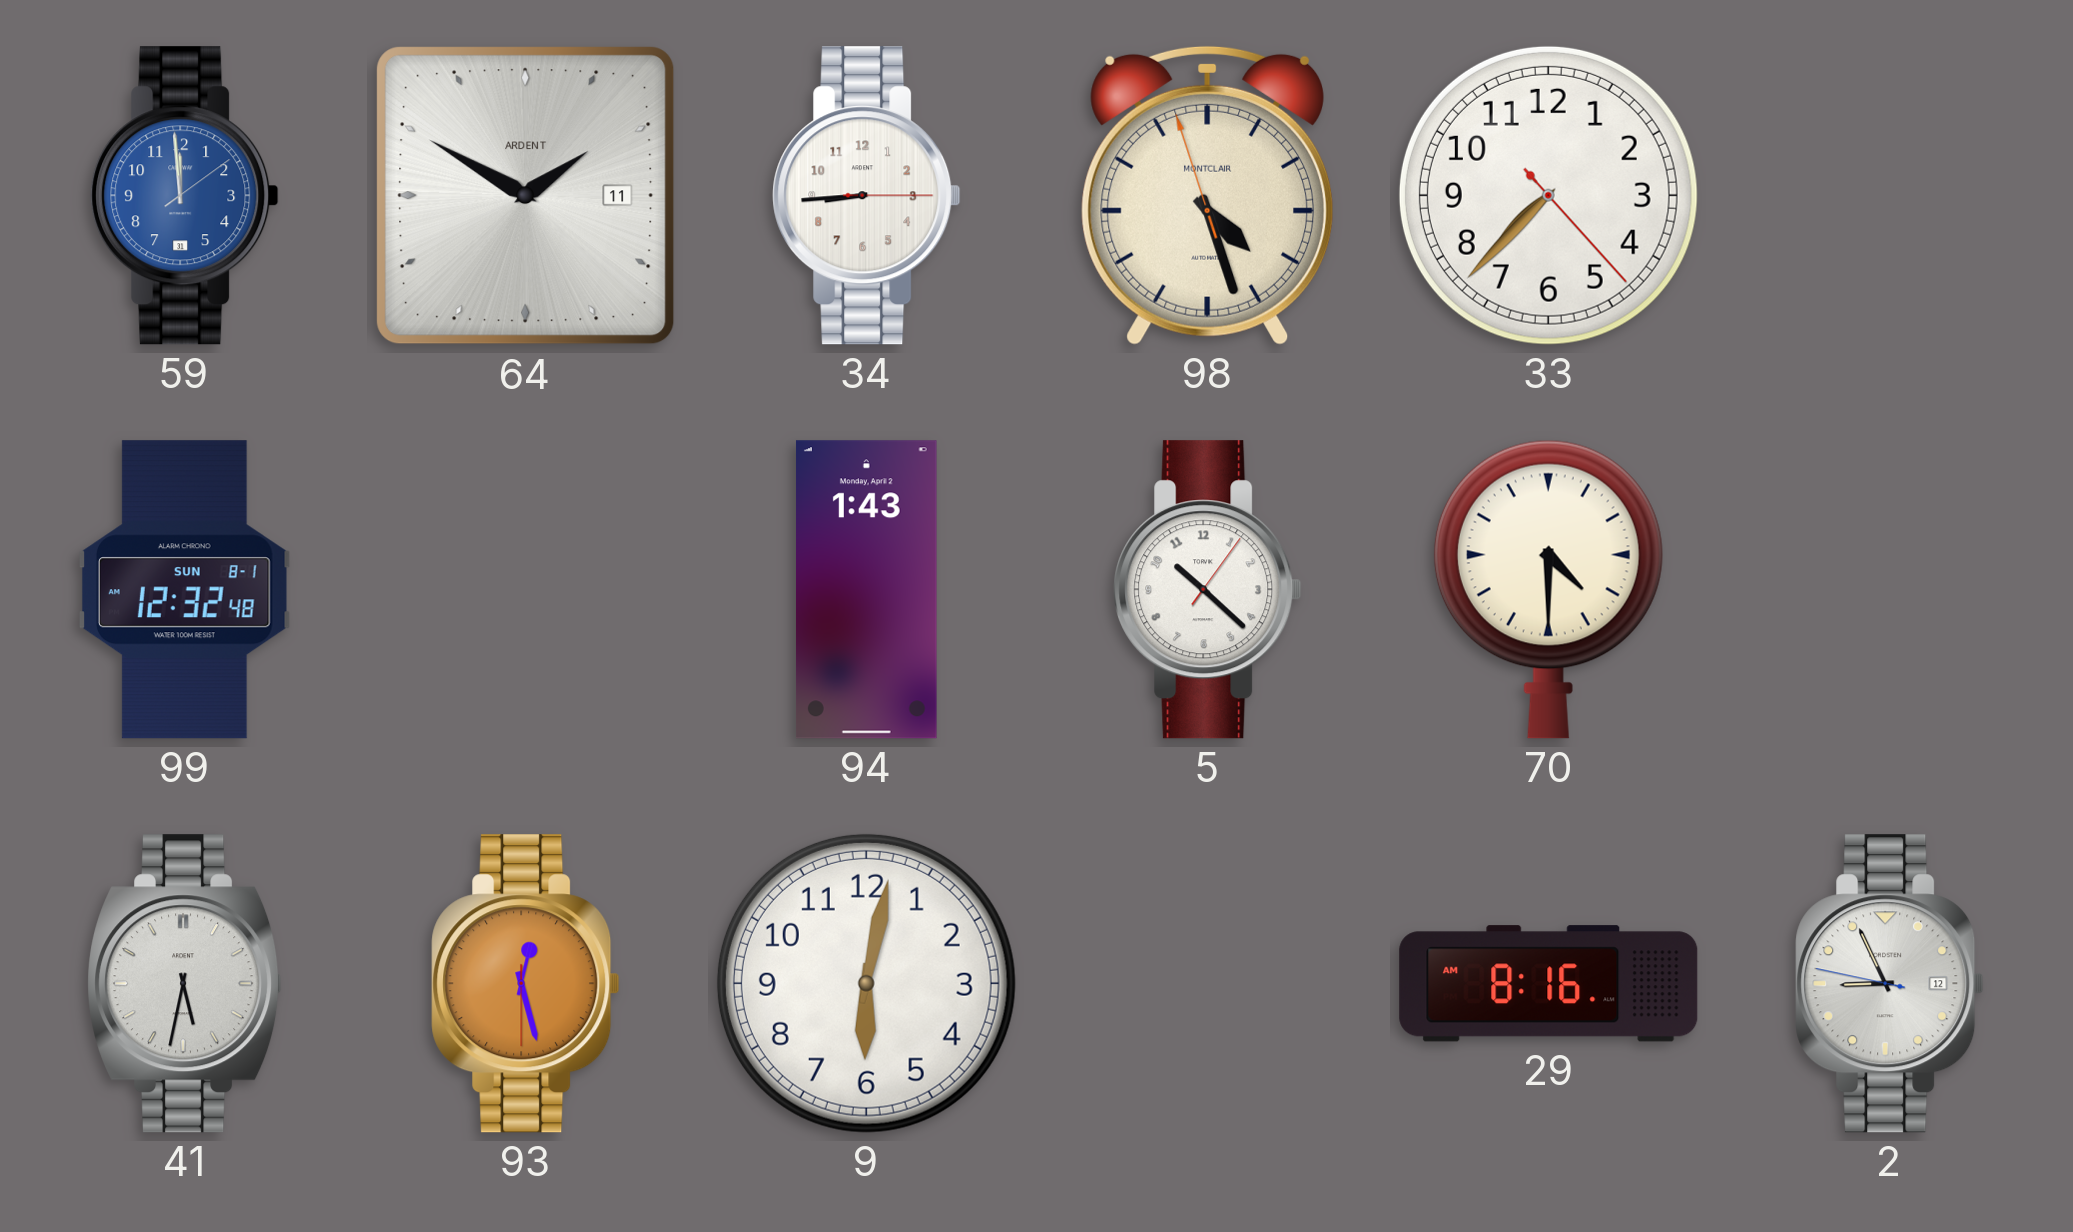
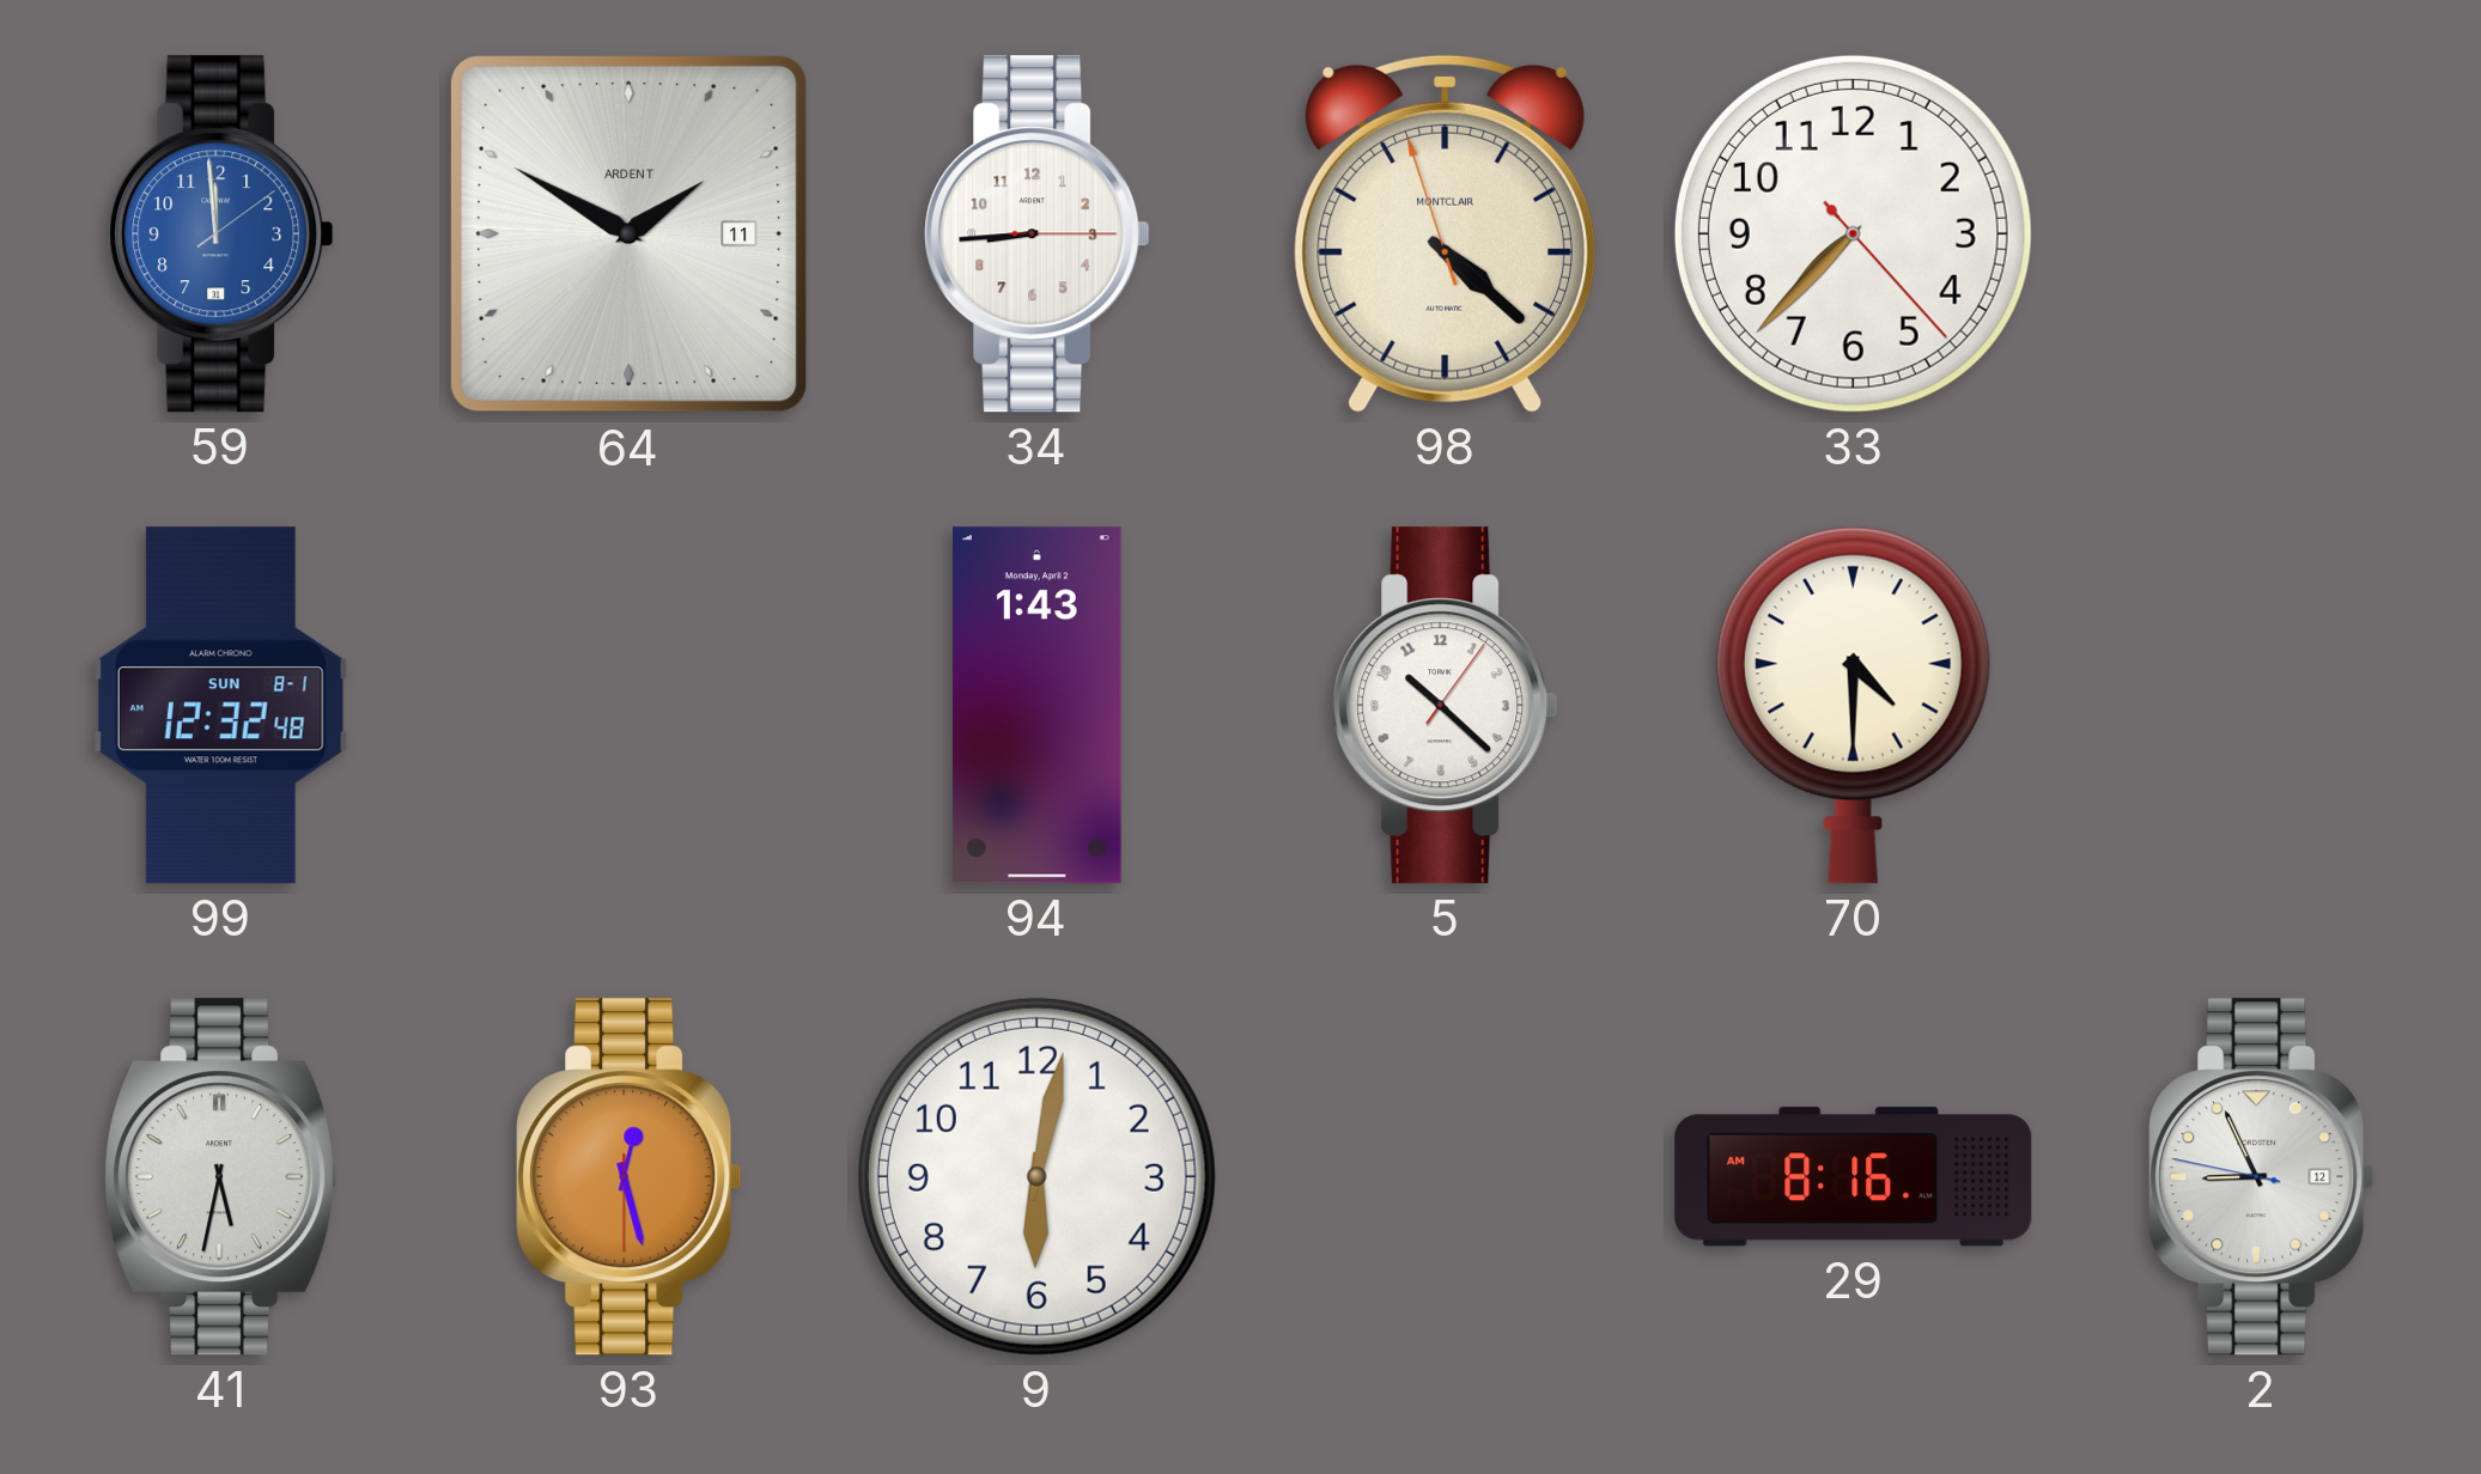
98: 4:26 -> 4:21
